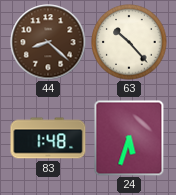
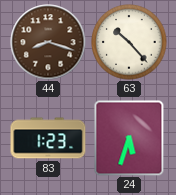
44: 8:22 -> 8:18
83: 1:48 -> 1:23
